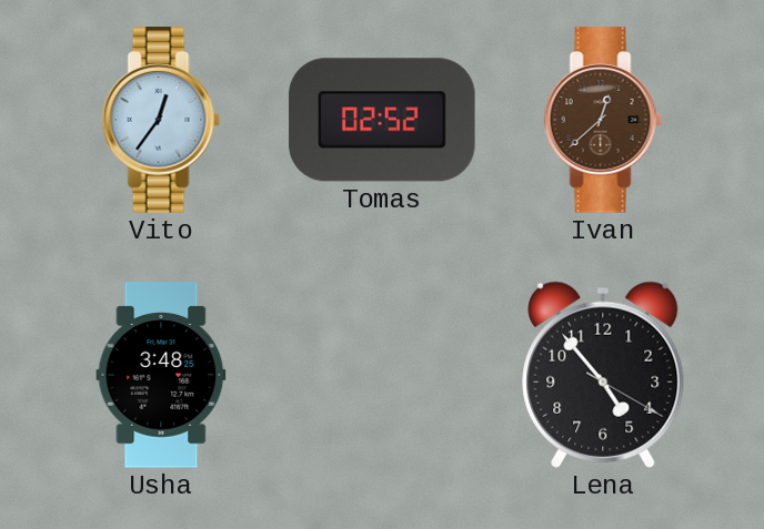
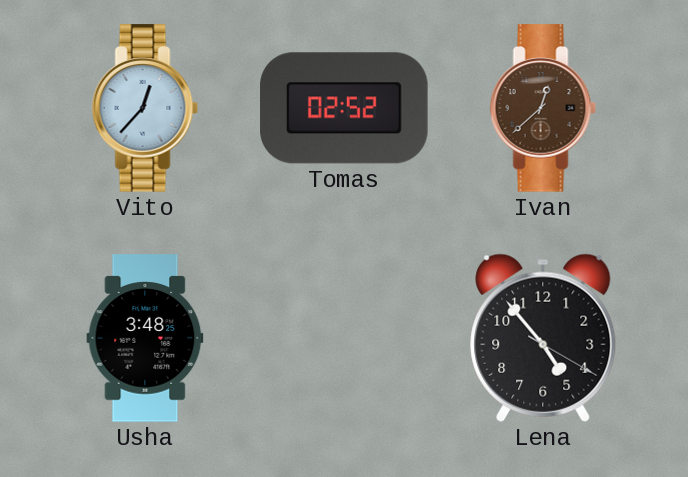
Vito: 12:36 -> 12:37
